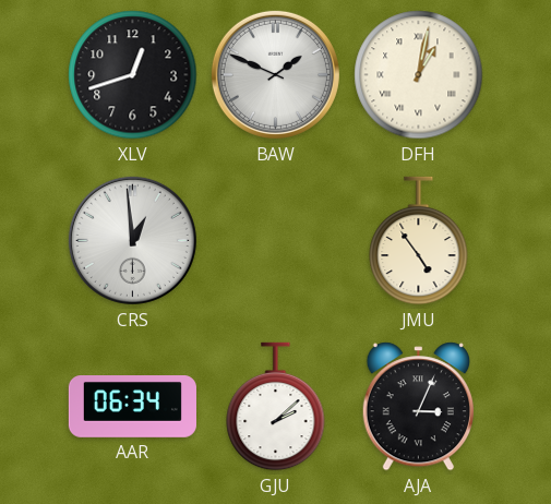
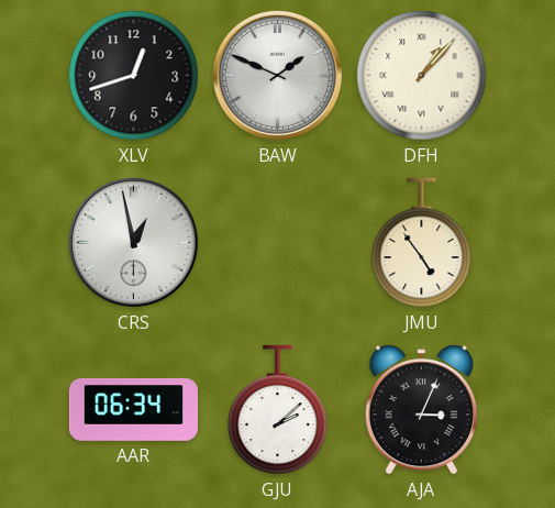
DFH: 1:02 -> 1:07
CRS: 12:59 -> 12:58
